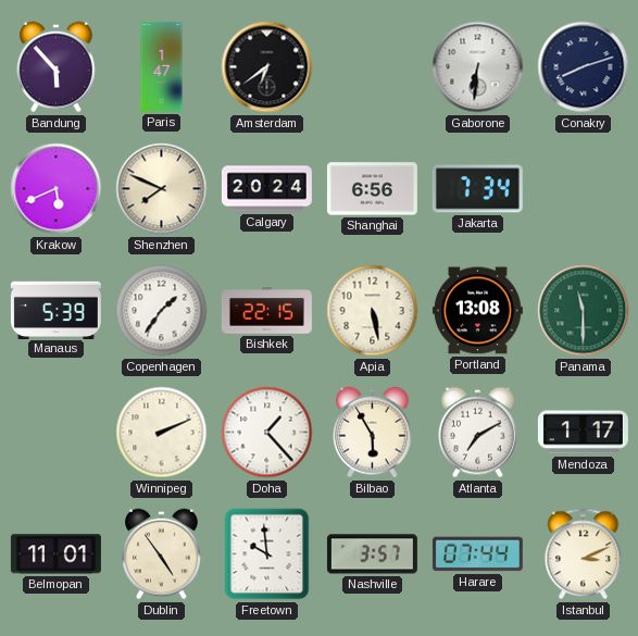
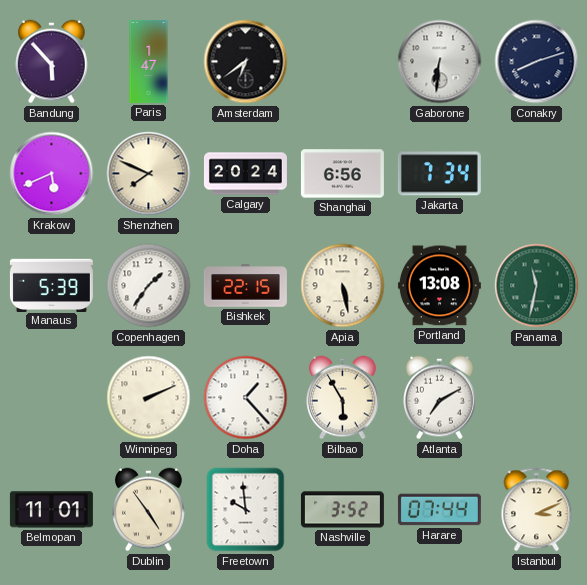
Panama: 11:30 -> 11:32
Mendoza: 1:17 -> none
Nashville: 3:57 -> 3:52
